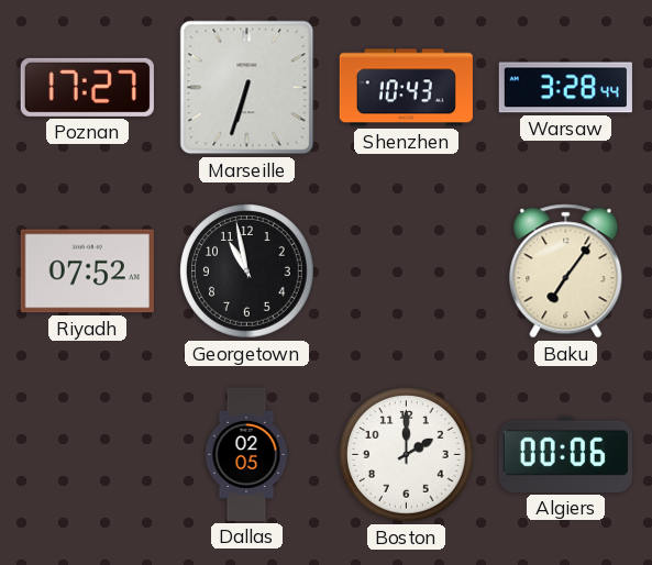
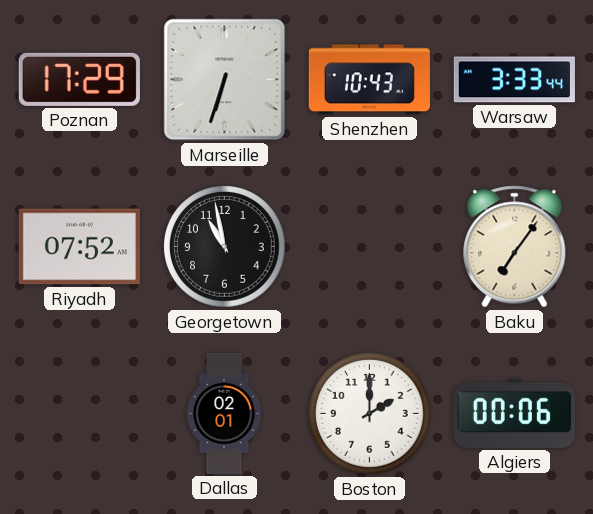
Poznan: 17:27 -> 17:29
Warsaw: 3:28 -> 3:33
Dallas: 02:05 -> 02:01
